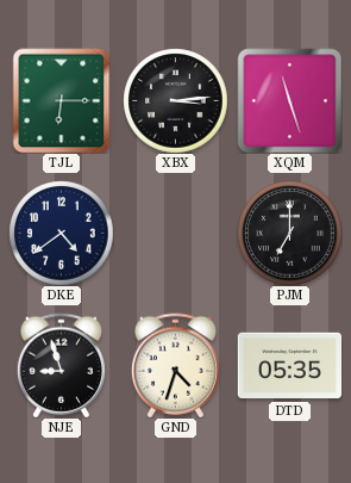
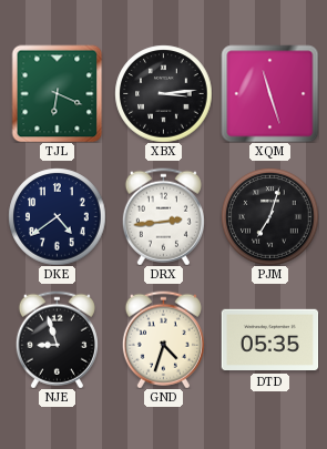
TJL: 6:15 -> 6:19
DRX: none -> 2:44
PJM: 7:00 -> 7:03
